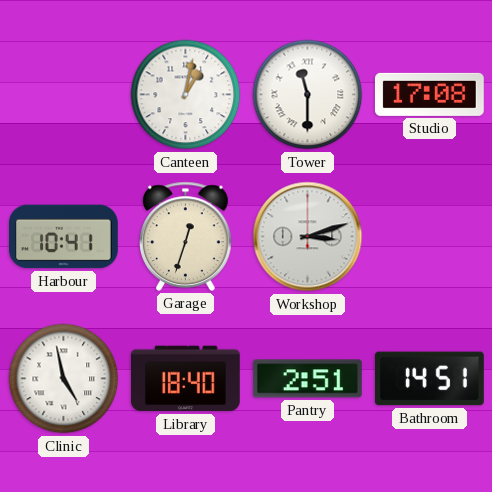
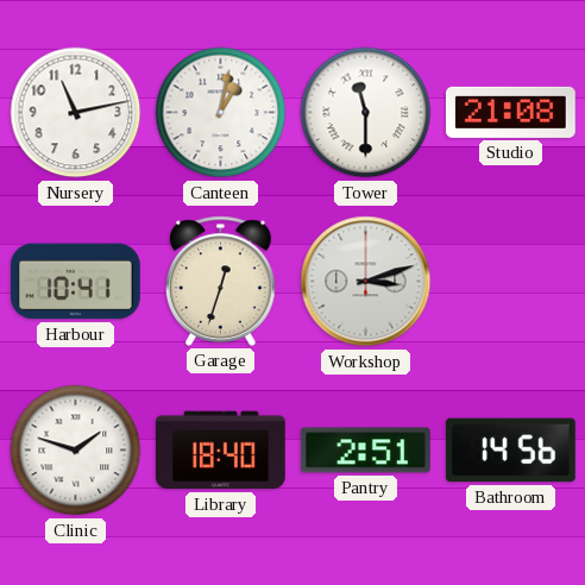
Nursery: none -> 11:13
Studio: 17:08 -> 21:08
Clinic: 4:58 -> 1:48
Bathroom: 14:51 -> 14:56
